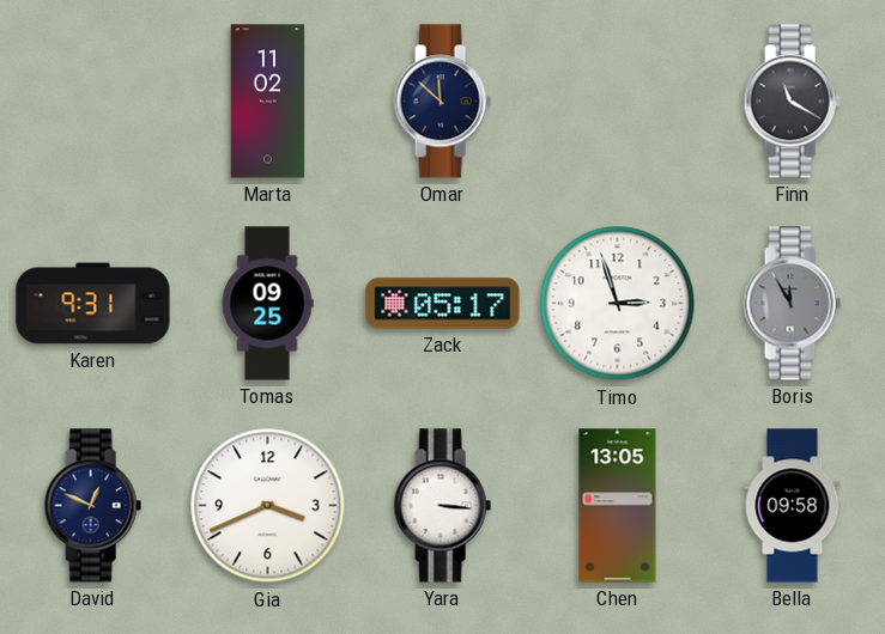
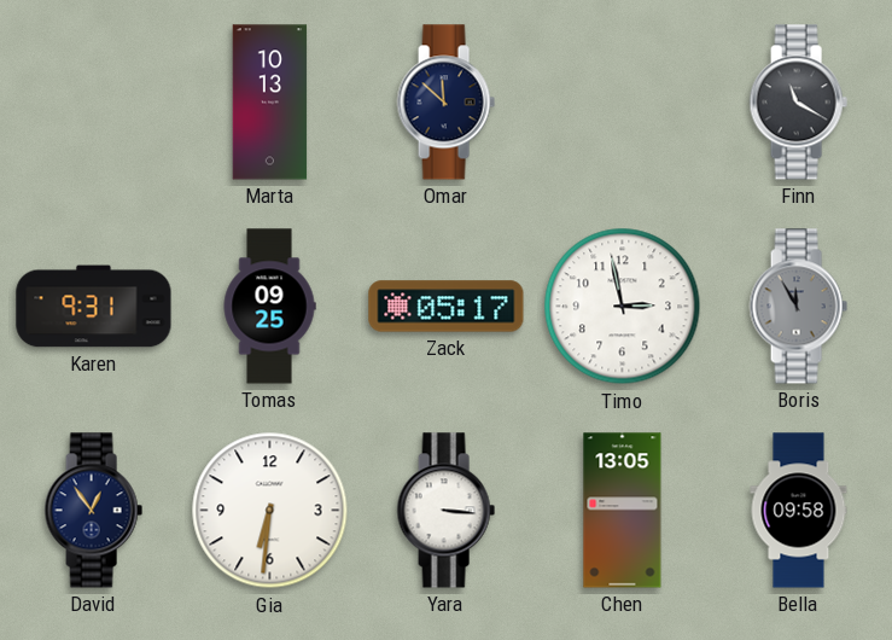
Marta: 11:02 -> 10:13
Timo: 2:57 -> 2:58
David: 12:49 -> 12:54
Gia: 3:41 -> 6:31
